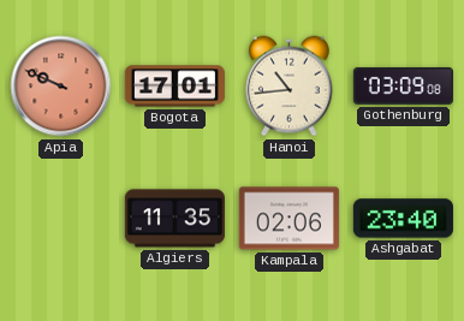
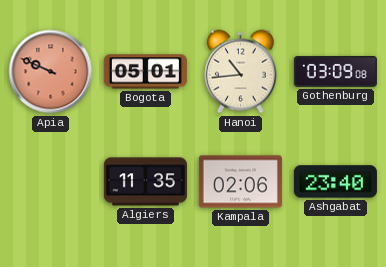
Bogota: 17:01 -> 05:01
